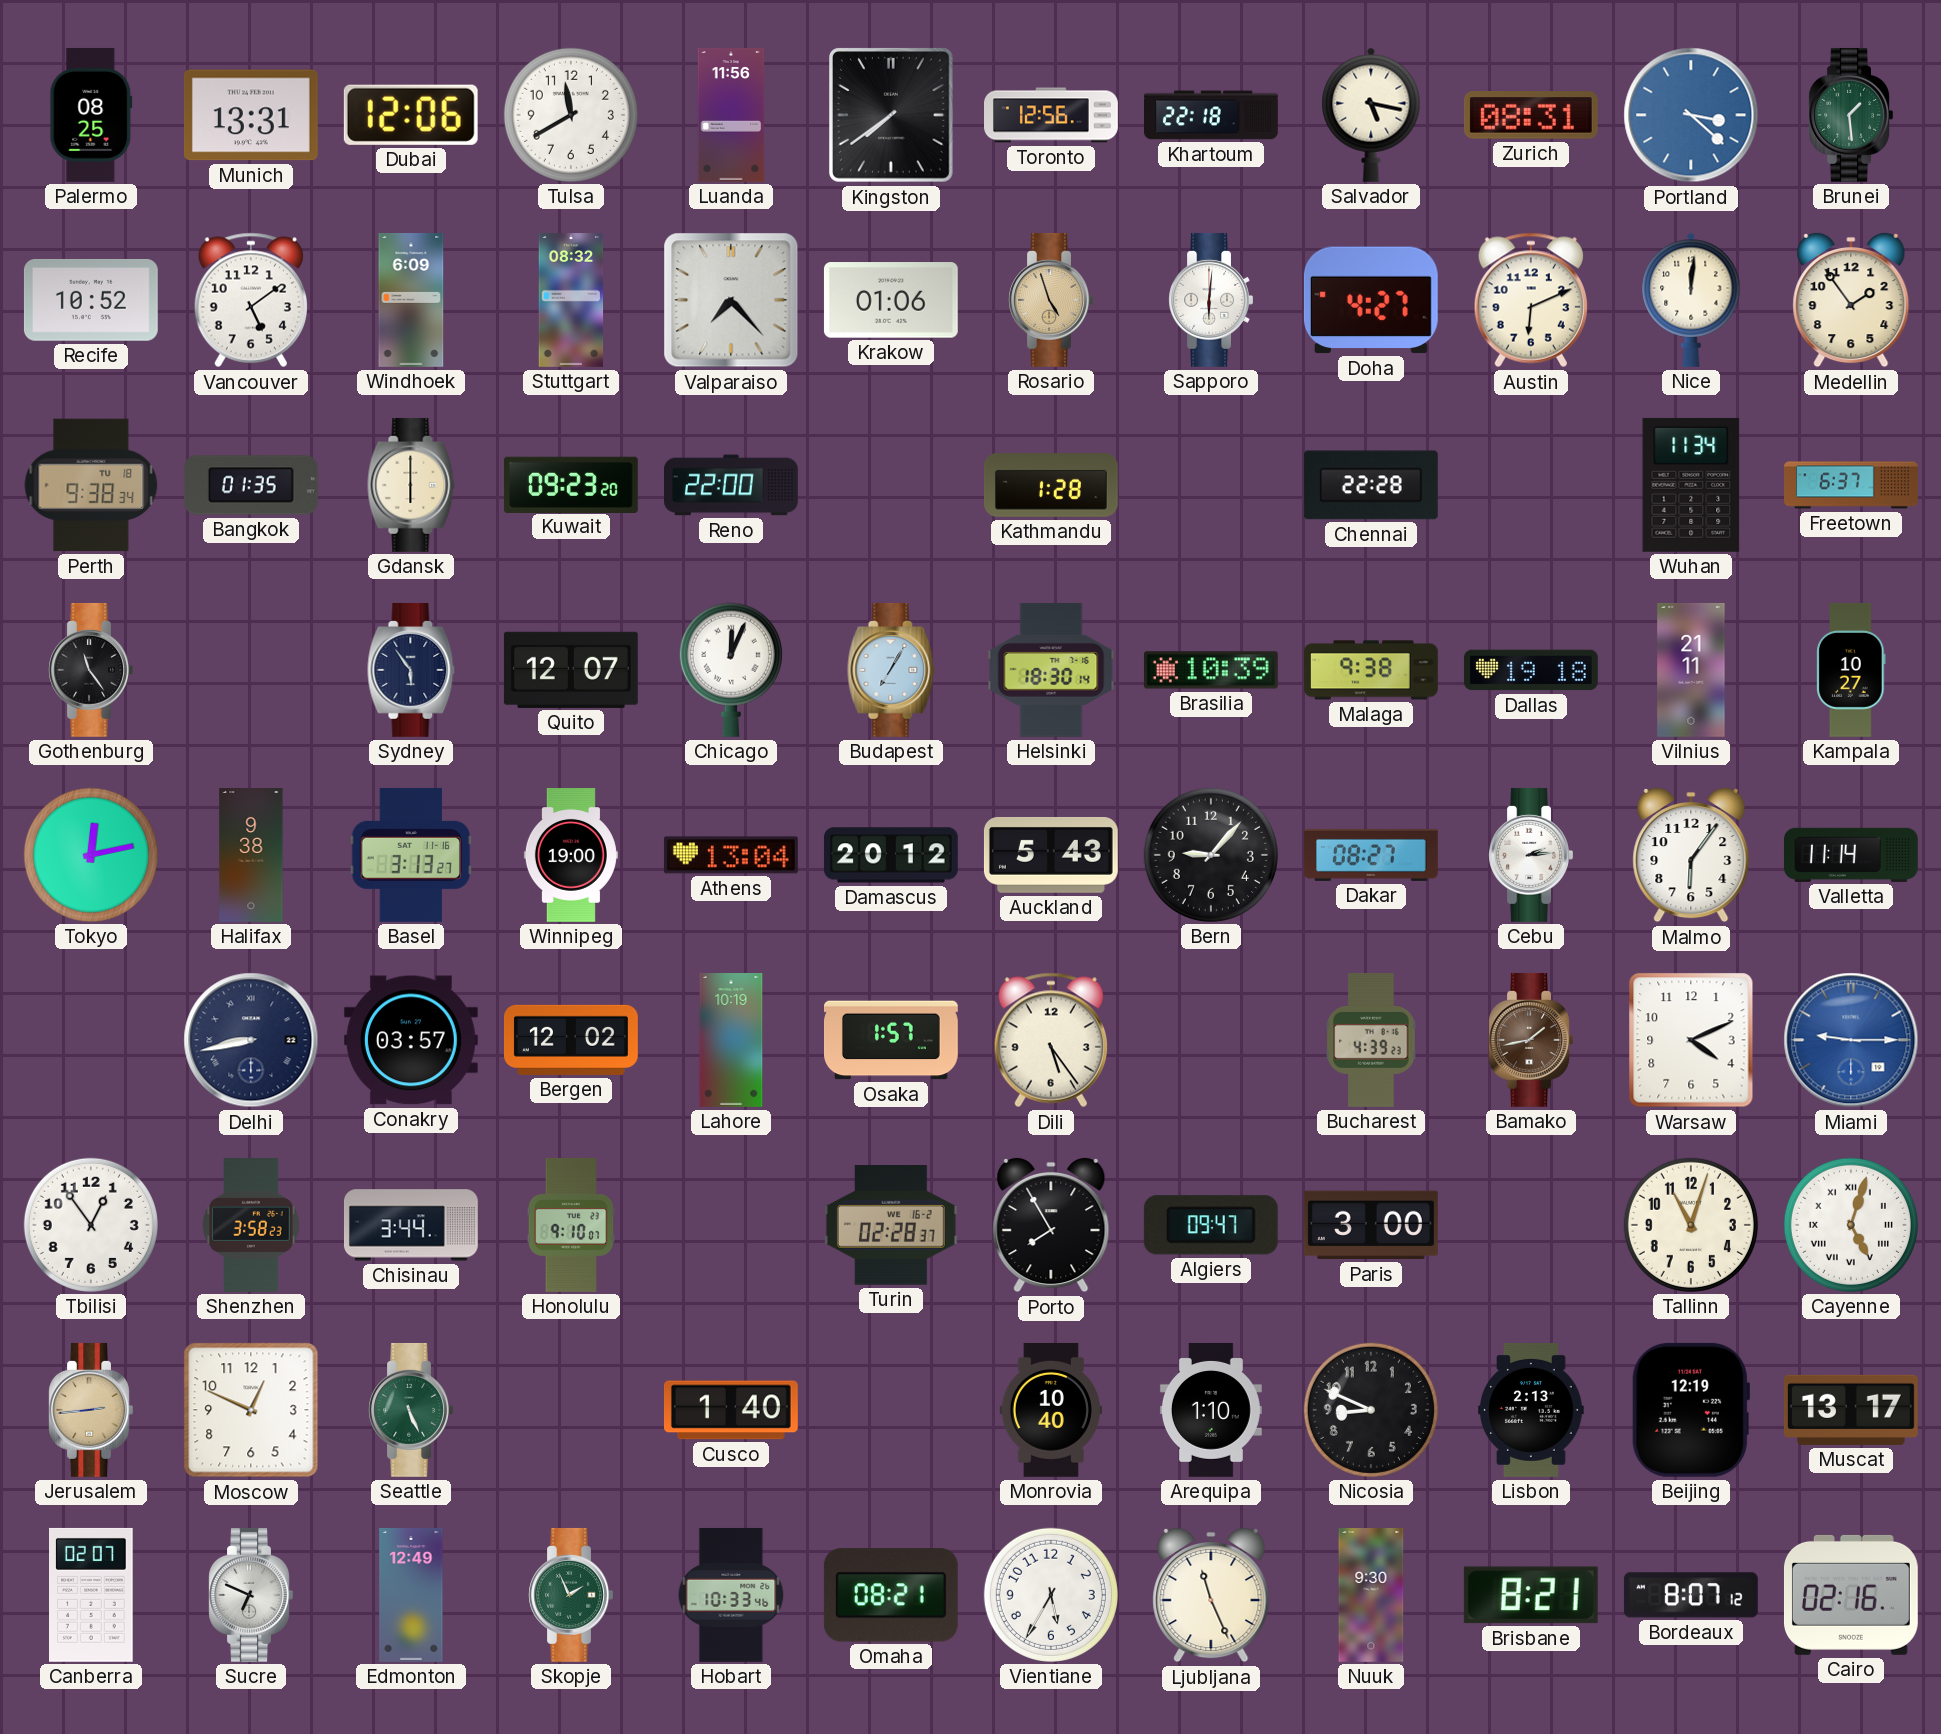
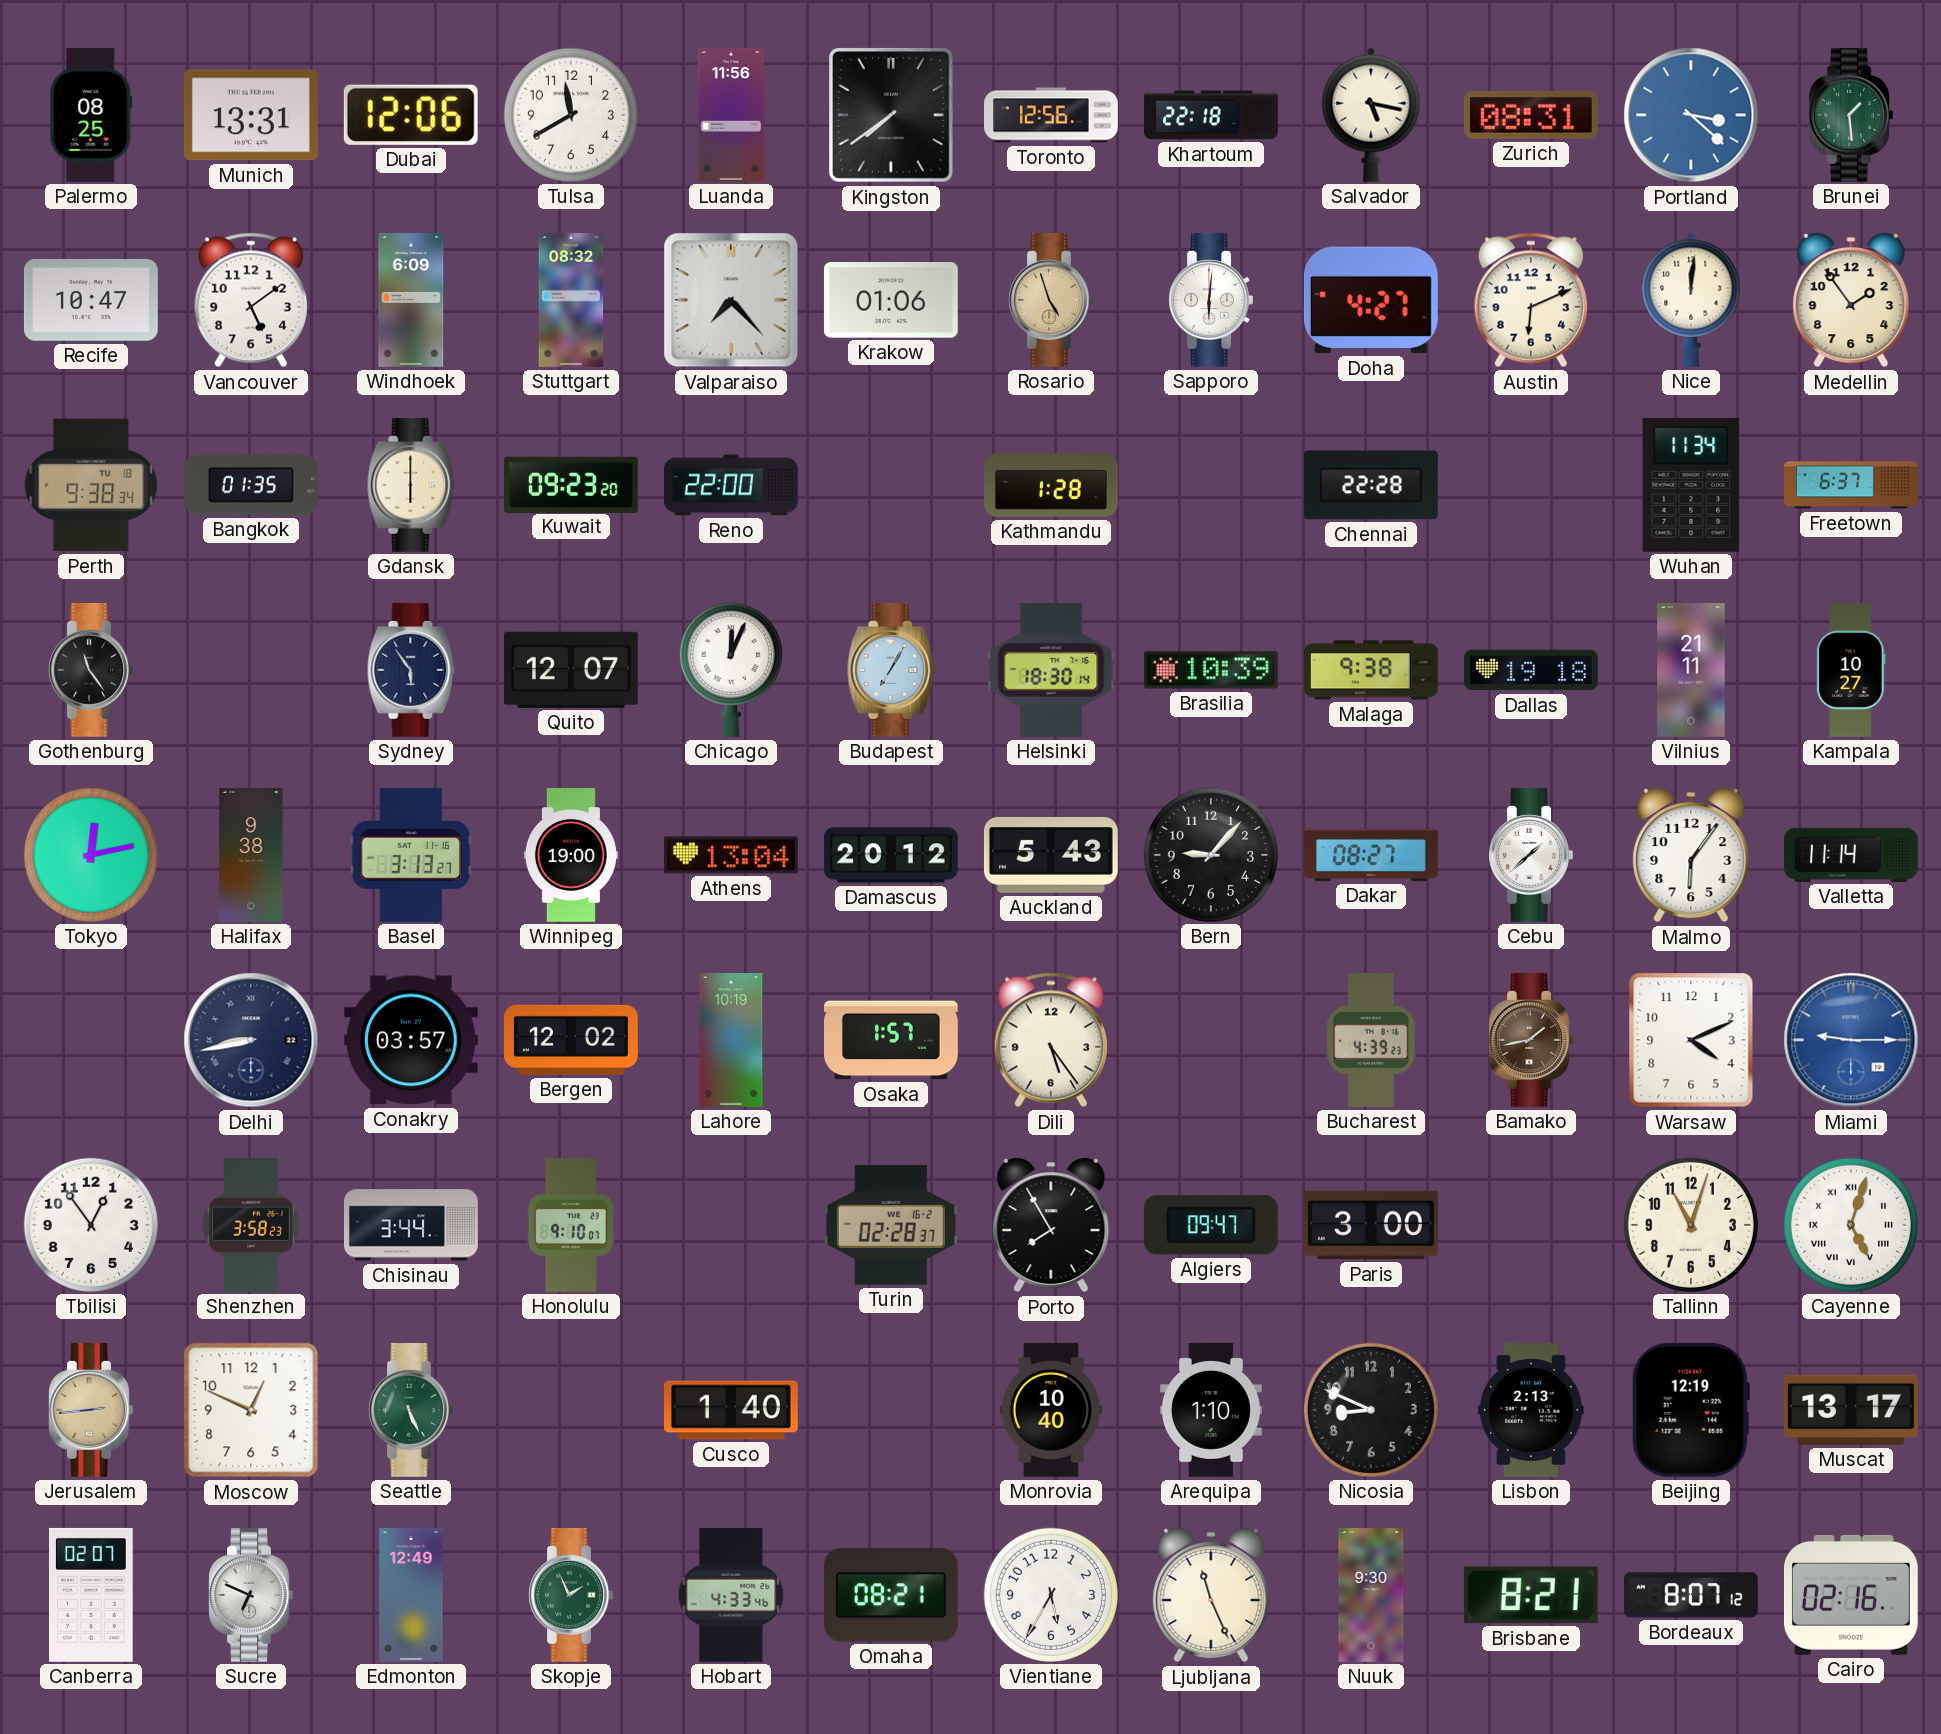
Recife: 10:52 -> 10:47
Cebu: 2:14 -> 1:38
Hobart: 10:33 -> 4:33
